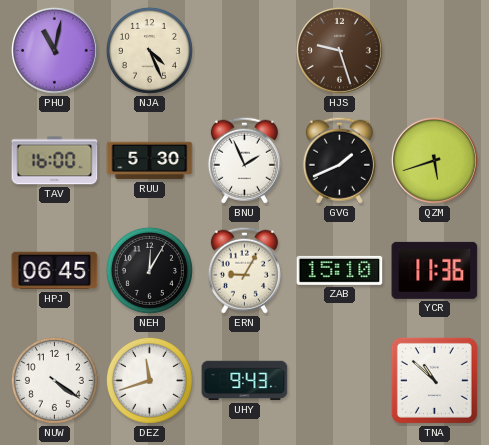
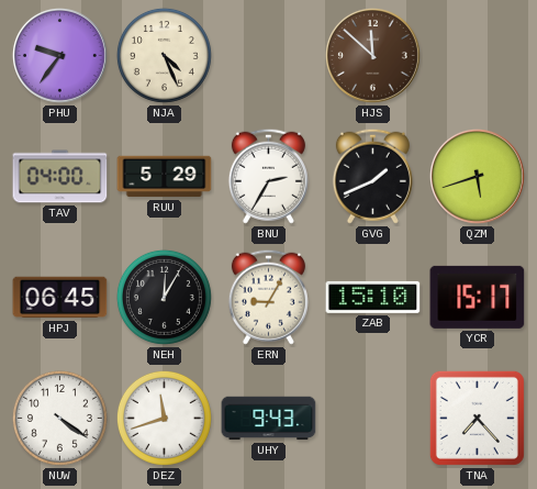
PHU: 11:02 -> 9:36
HJS: 9:27 -> 11:52
TAV: 16:00 -> 04:00
RUU: 5:30 -> 5:29
BNU: 1:56 -> 2:35
YCR: 11:36 -> 15:17
TNA: 10:52 -> 7:23
